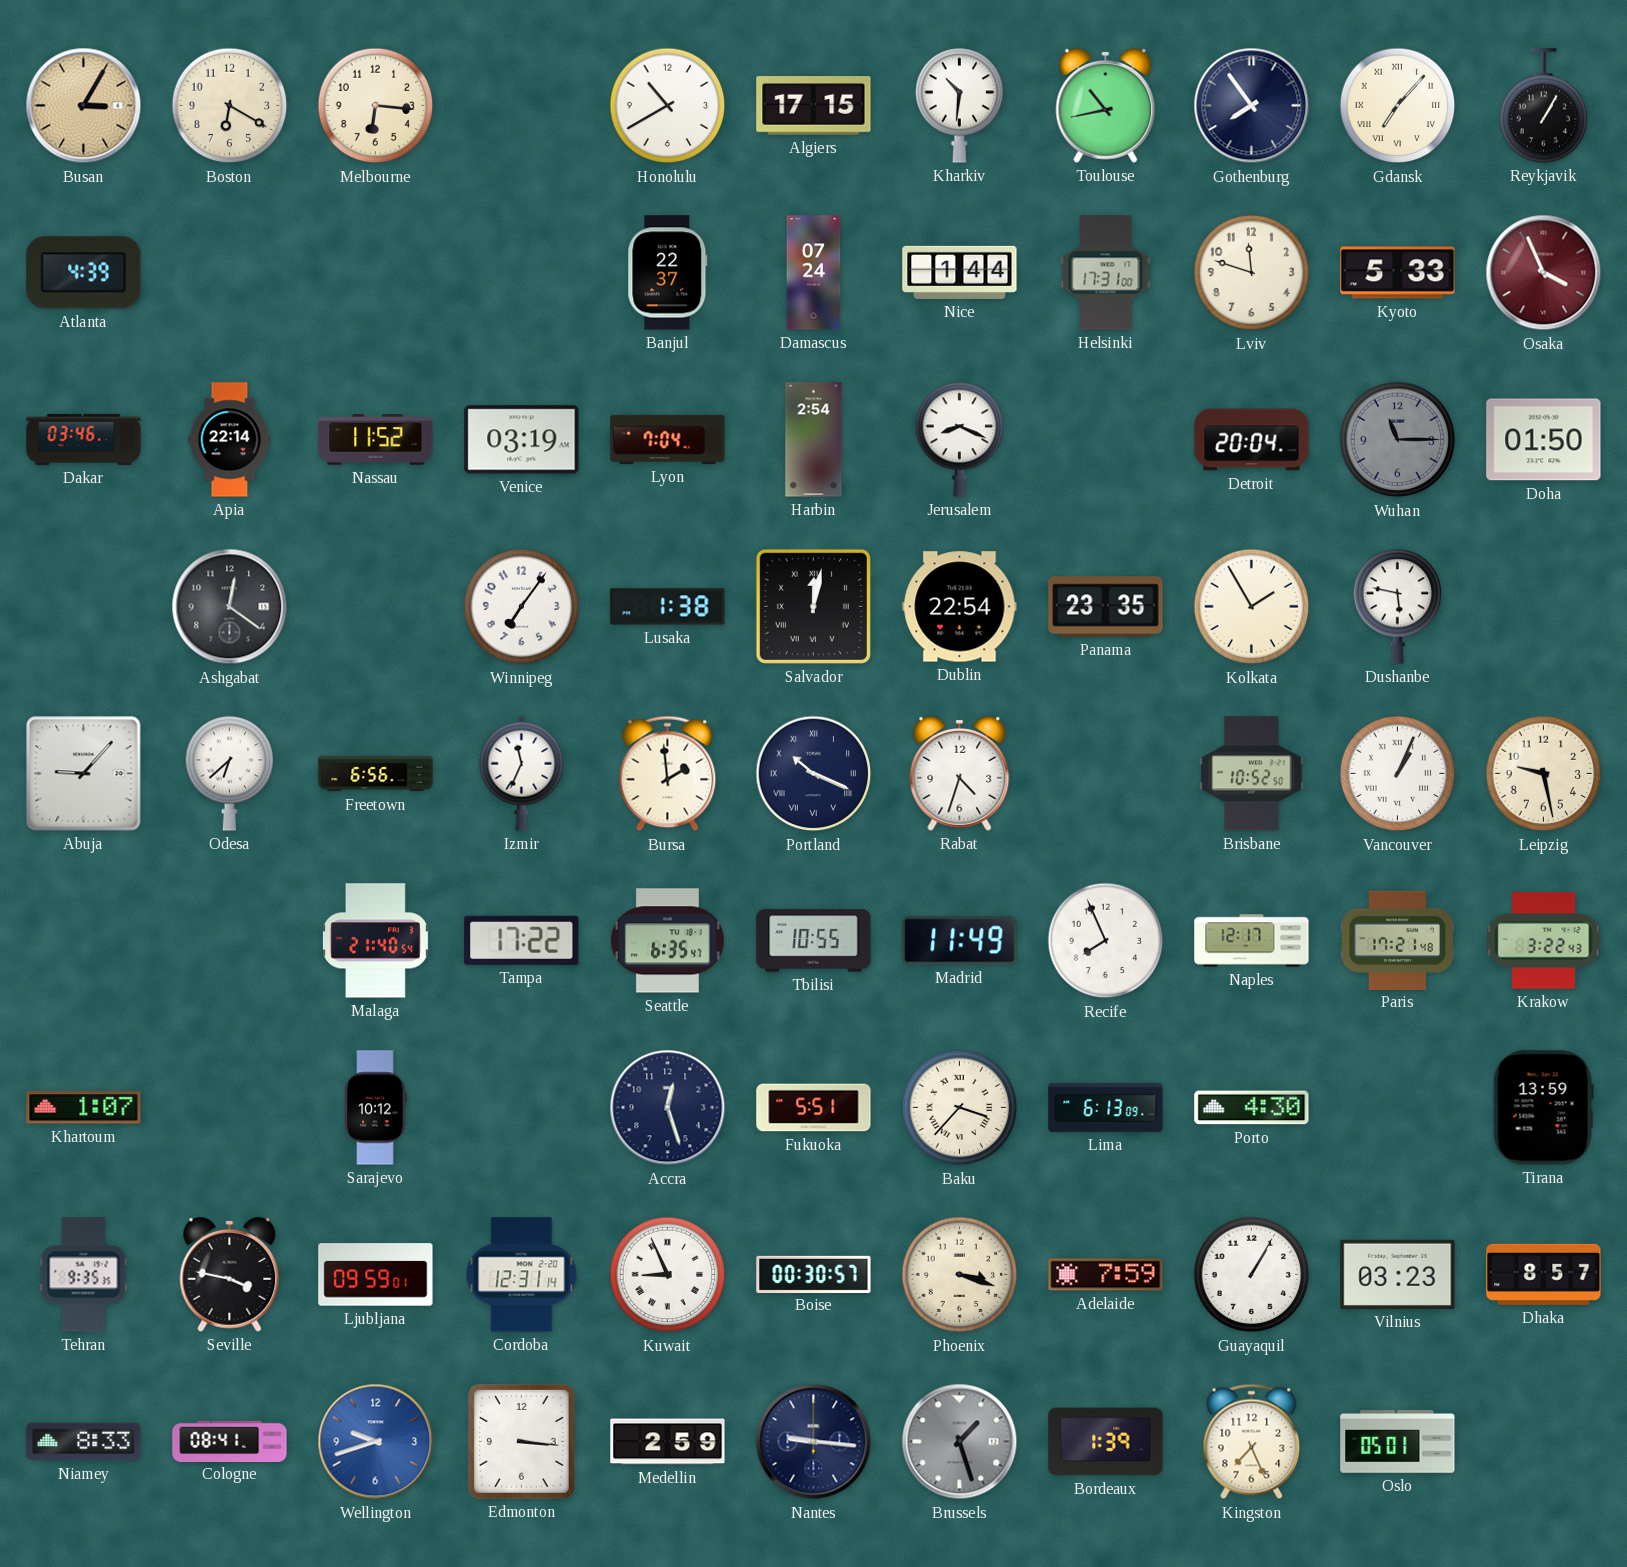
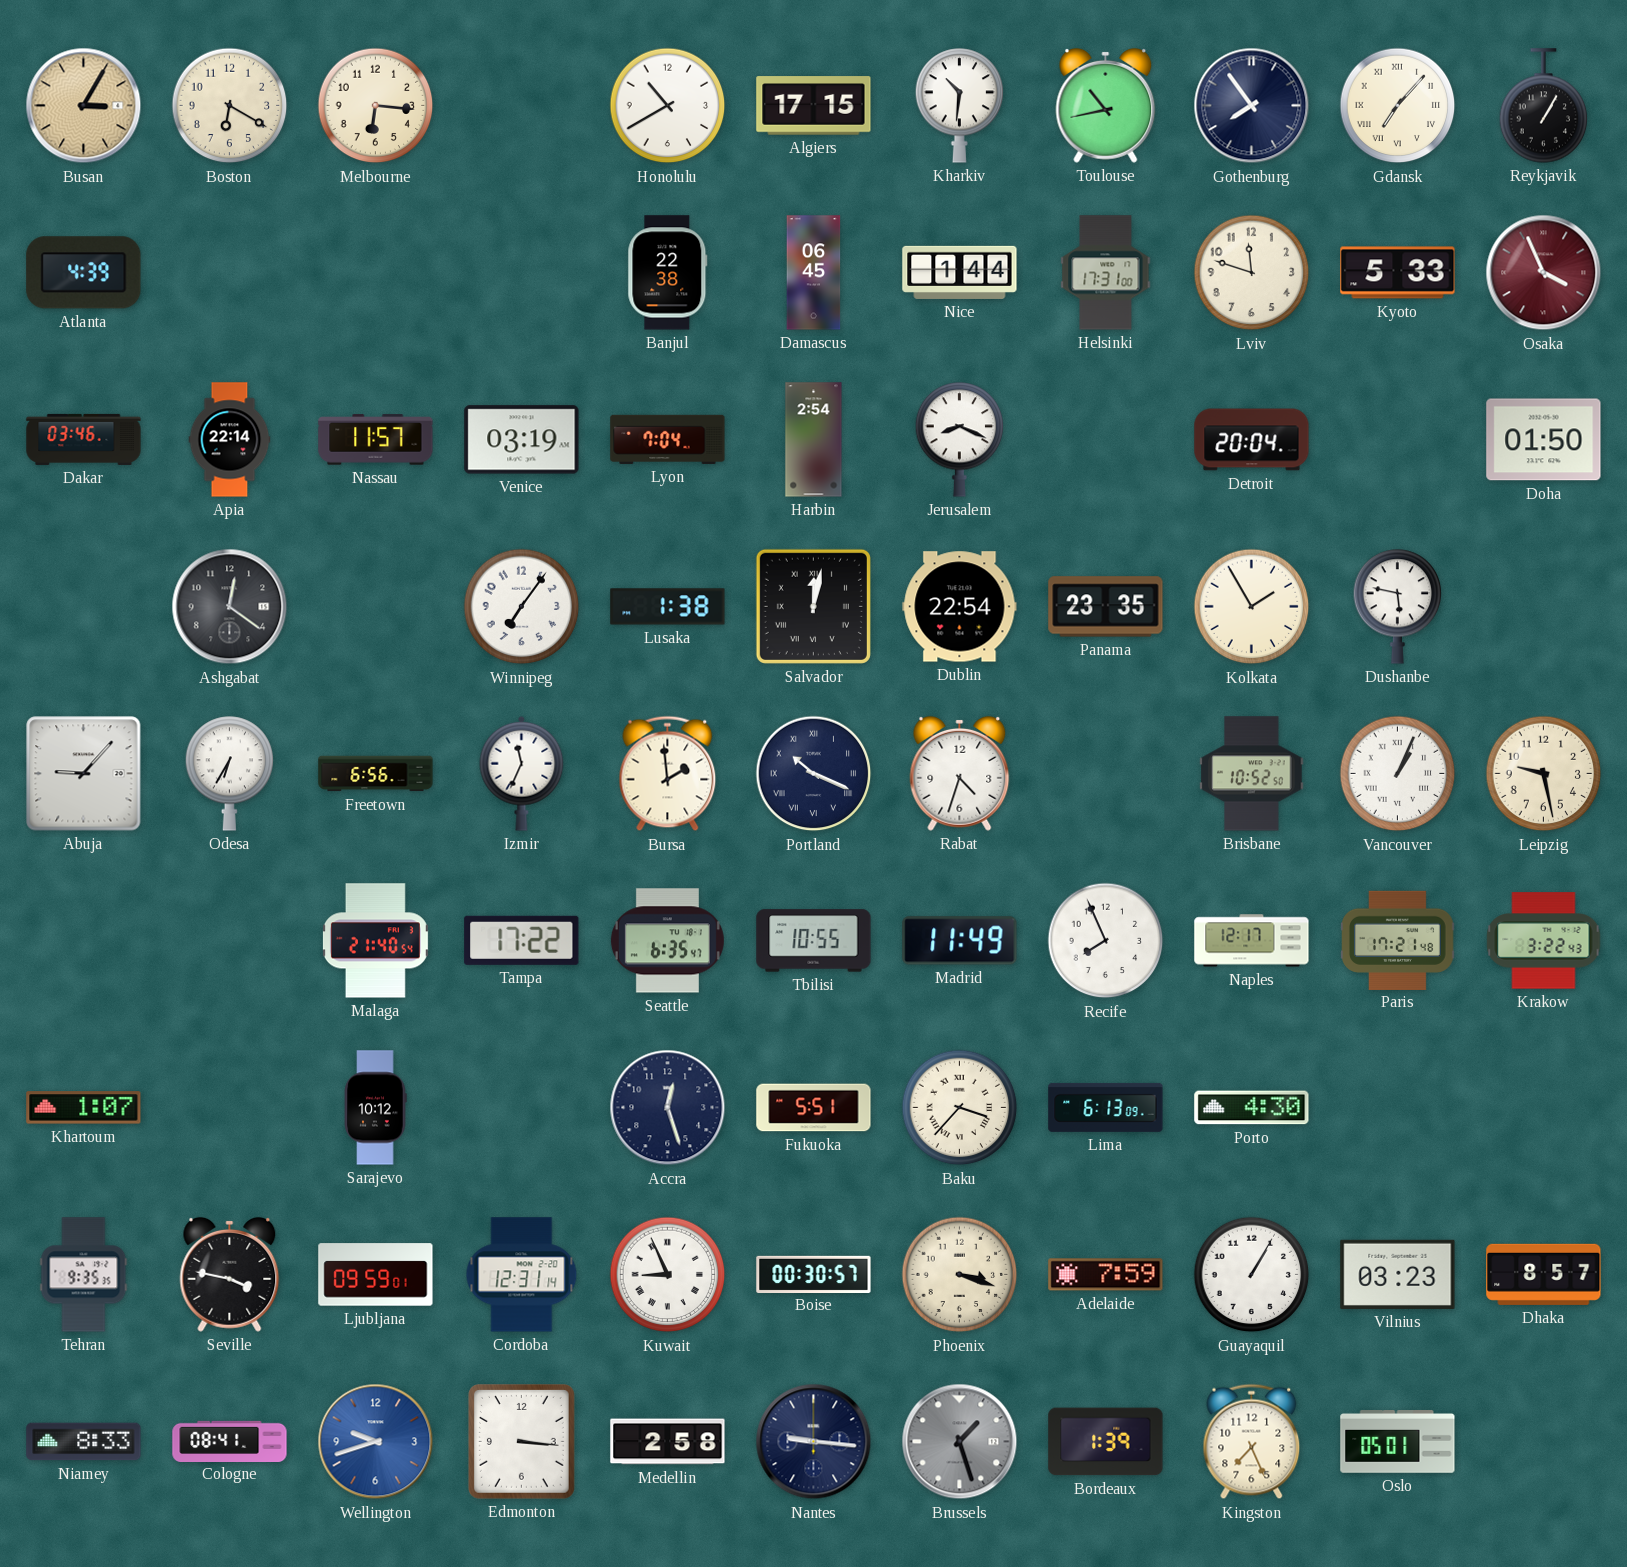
Banjul: 22:37 -> 22:38
Damascus: 07:24 -> 06:45
Nassau: 11:52 -> 11:57
Wuhan: 11:15 -> none
Odesa: 6:38 -> 6:35
Tirana: 13:59 -> none
Medellin: 2:59 -> 2:58
